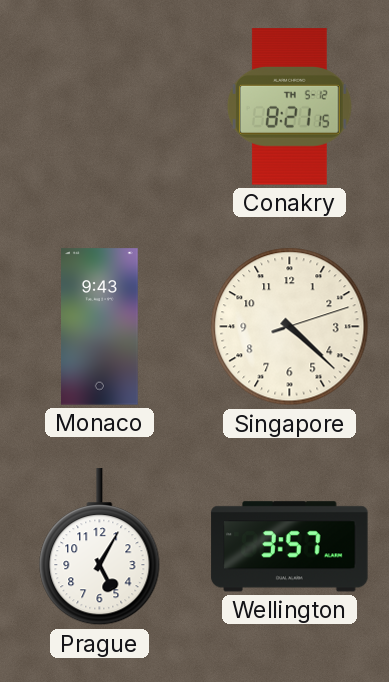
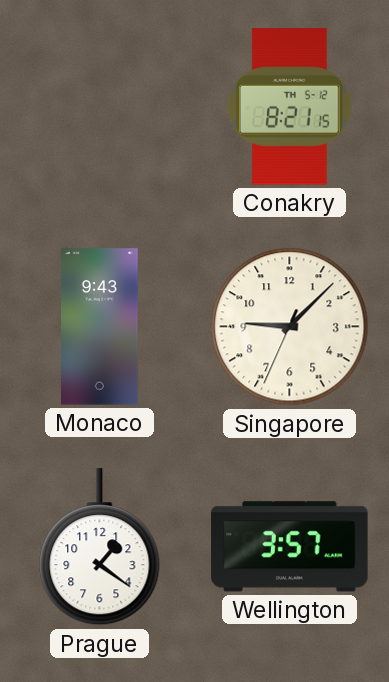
Singapore: 4:22 -> 9:07
Prague: 5:05 -> 1:21
